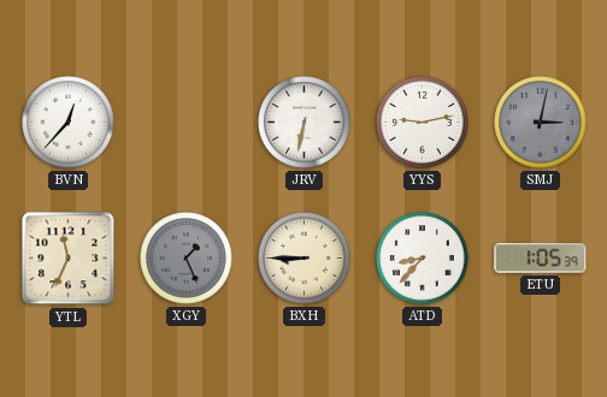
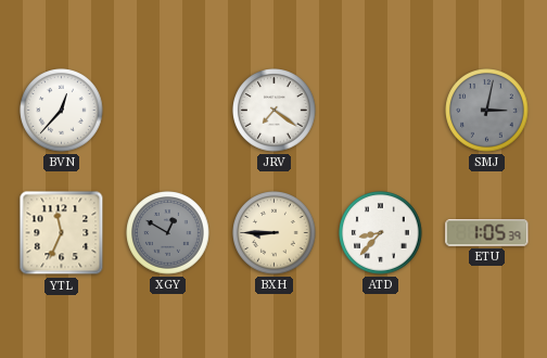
JRV: 6:32 -> 7:21
YYS: 9:13 -> none
XGY: 1:26 -> 12:50
